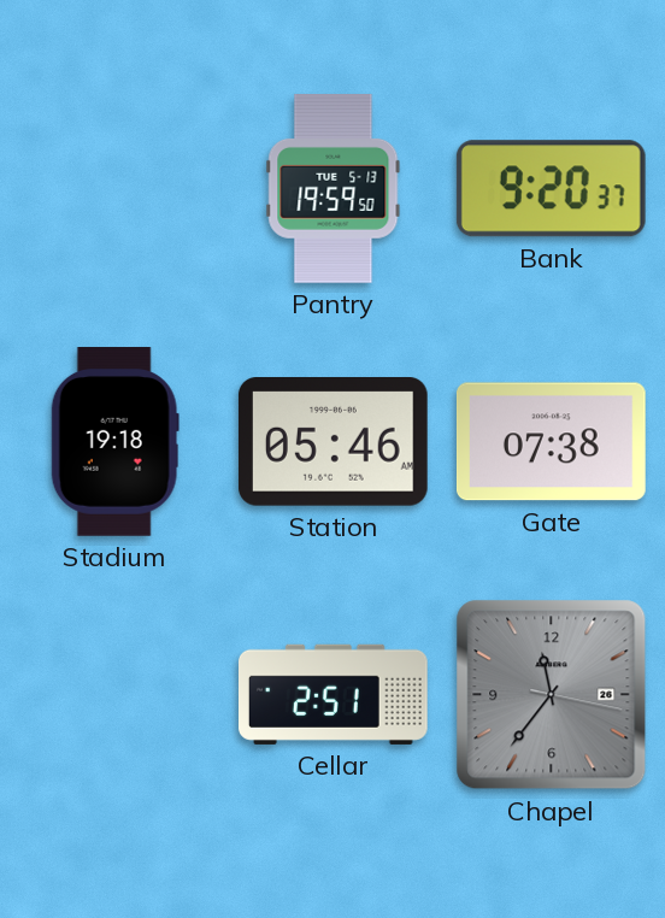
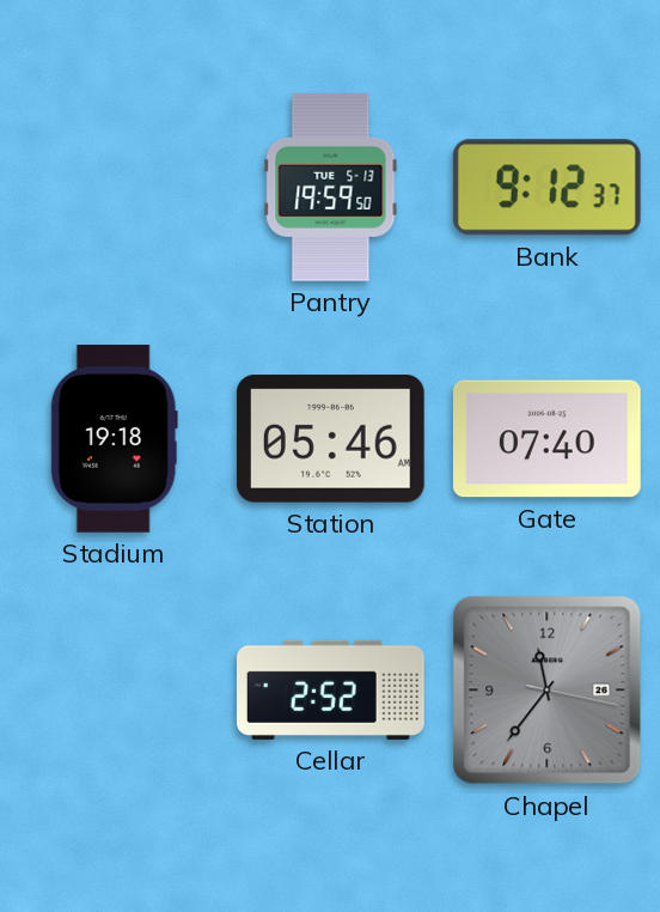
Bank: 9:20 -> 9:12
Gate: 07:38 -> 07:40
Cellar: 2:51 -> 2:52
